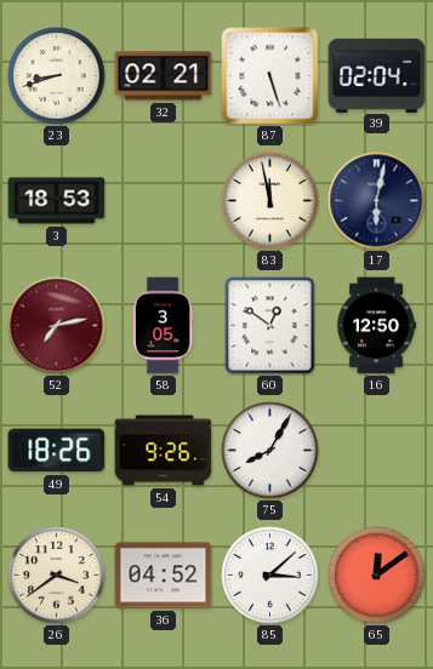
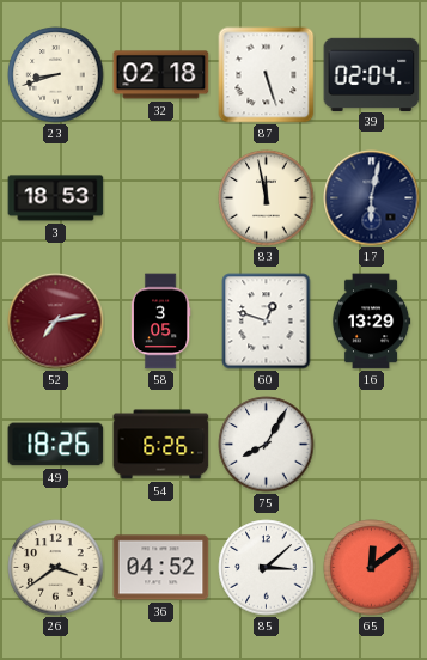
32: 02:21 -> 02:18
60: 12:51 -> 12:48
16: 12:50 -> 13:29
54: 9:26 -> 6:26
